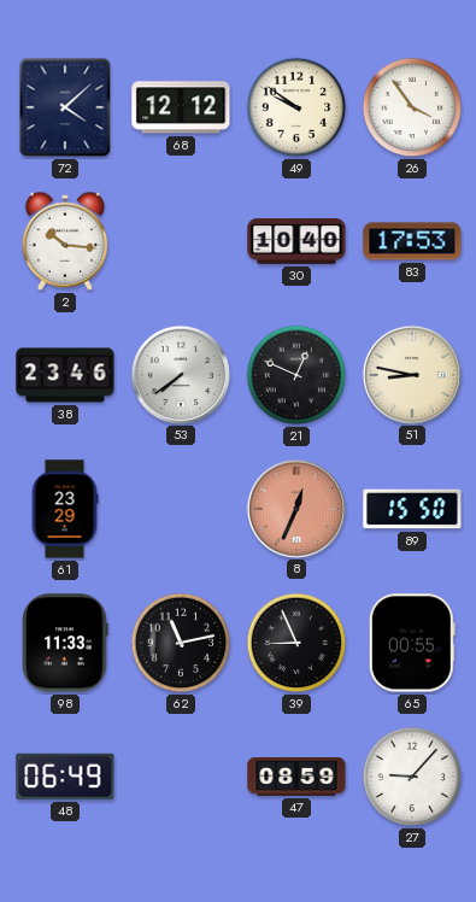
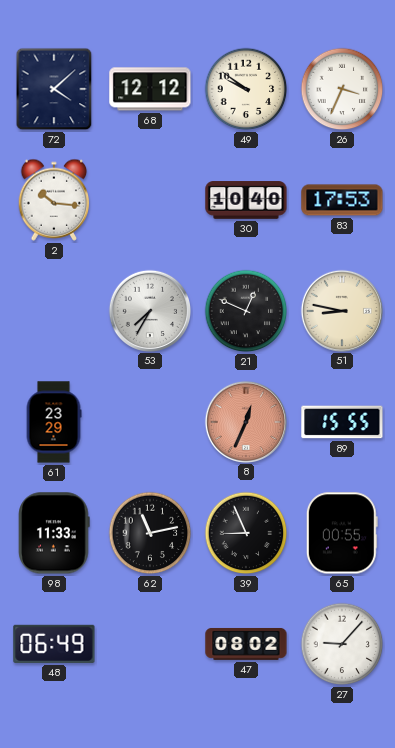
26: 3:54 -> 3:34
38: 23:46 -> none
53: 7:39 -> 7:35
89: 15:50 -> 15:55
47: 08:59 -> 08:02
